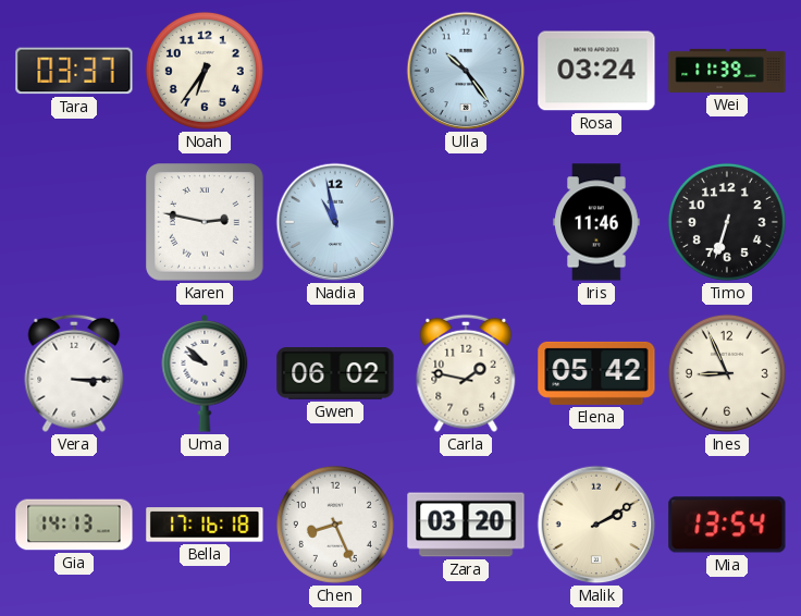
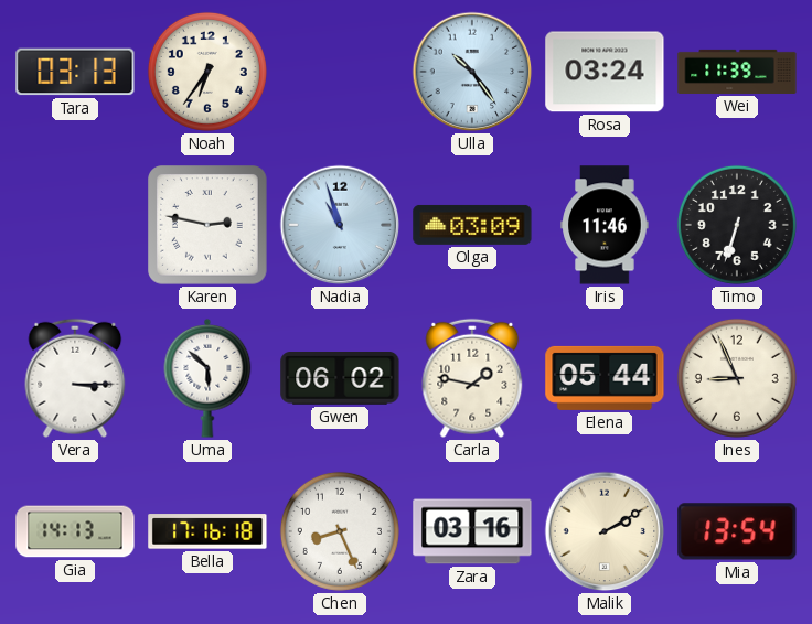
Tara: 03:37 -> 03:13
Nadia: 10:58 -> 10:57
Olga: none -> 03:09
Uma: 9:52 -> 5:52
Elena: 05:42 -> 05:44
Zara: 03:20 -> 03:16
